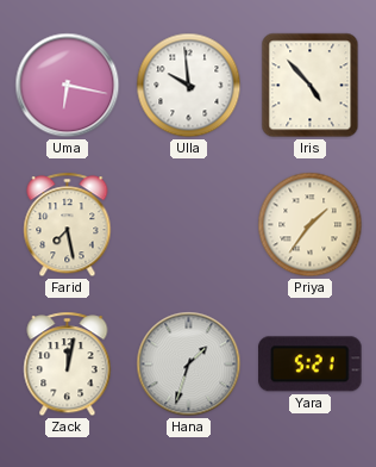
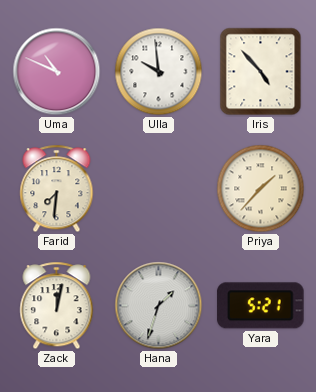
Uma: 6:17 -> 10:49
Farid: 7:28 -> 7:31
Priya: 1:36 -> 1:37
